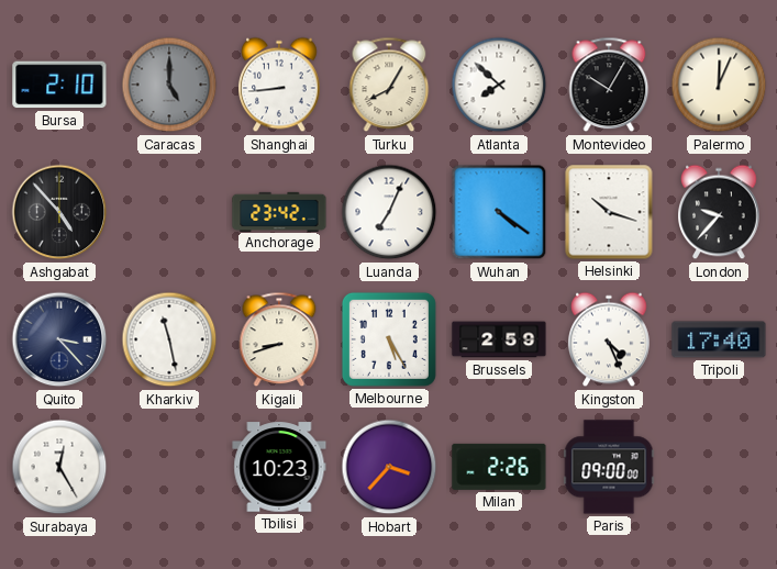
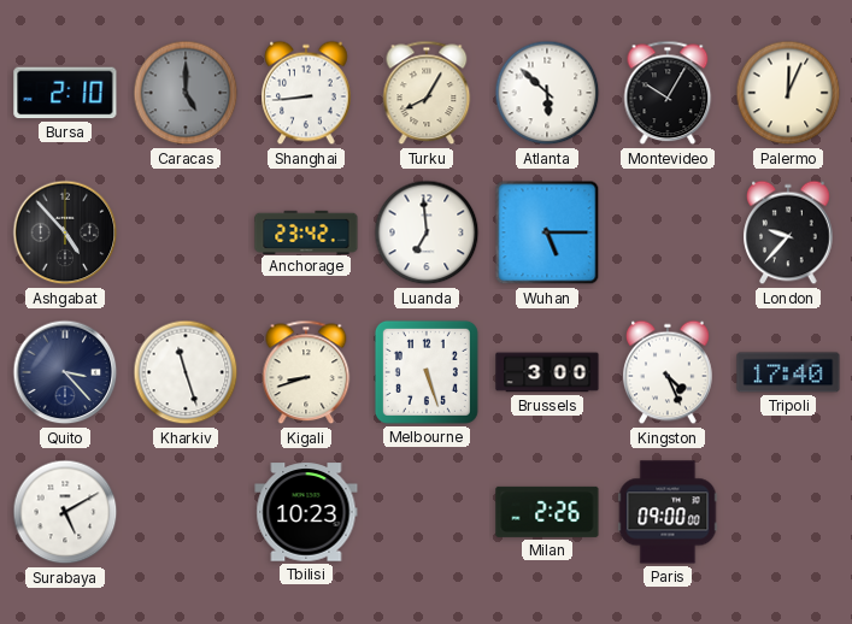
Atlanta: 7:52 -> 5:52
Luanda: 7:04 -> 6:59
Wuhan: 4:21 -> 5:15
Helsinki: 10:18 -> none
Kharkiv: 11:28 -> 11:27
Melbourne: 5:25 -> 5:27
Brussels: 2:59 -> 3:00
Surabaya: 12:25 -> 5:10
Hobart: 3:37 -> none
